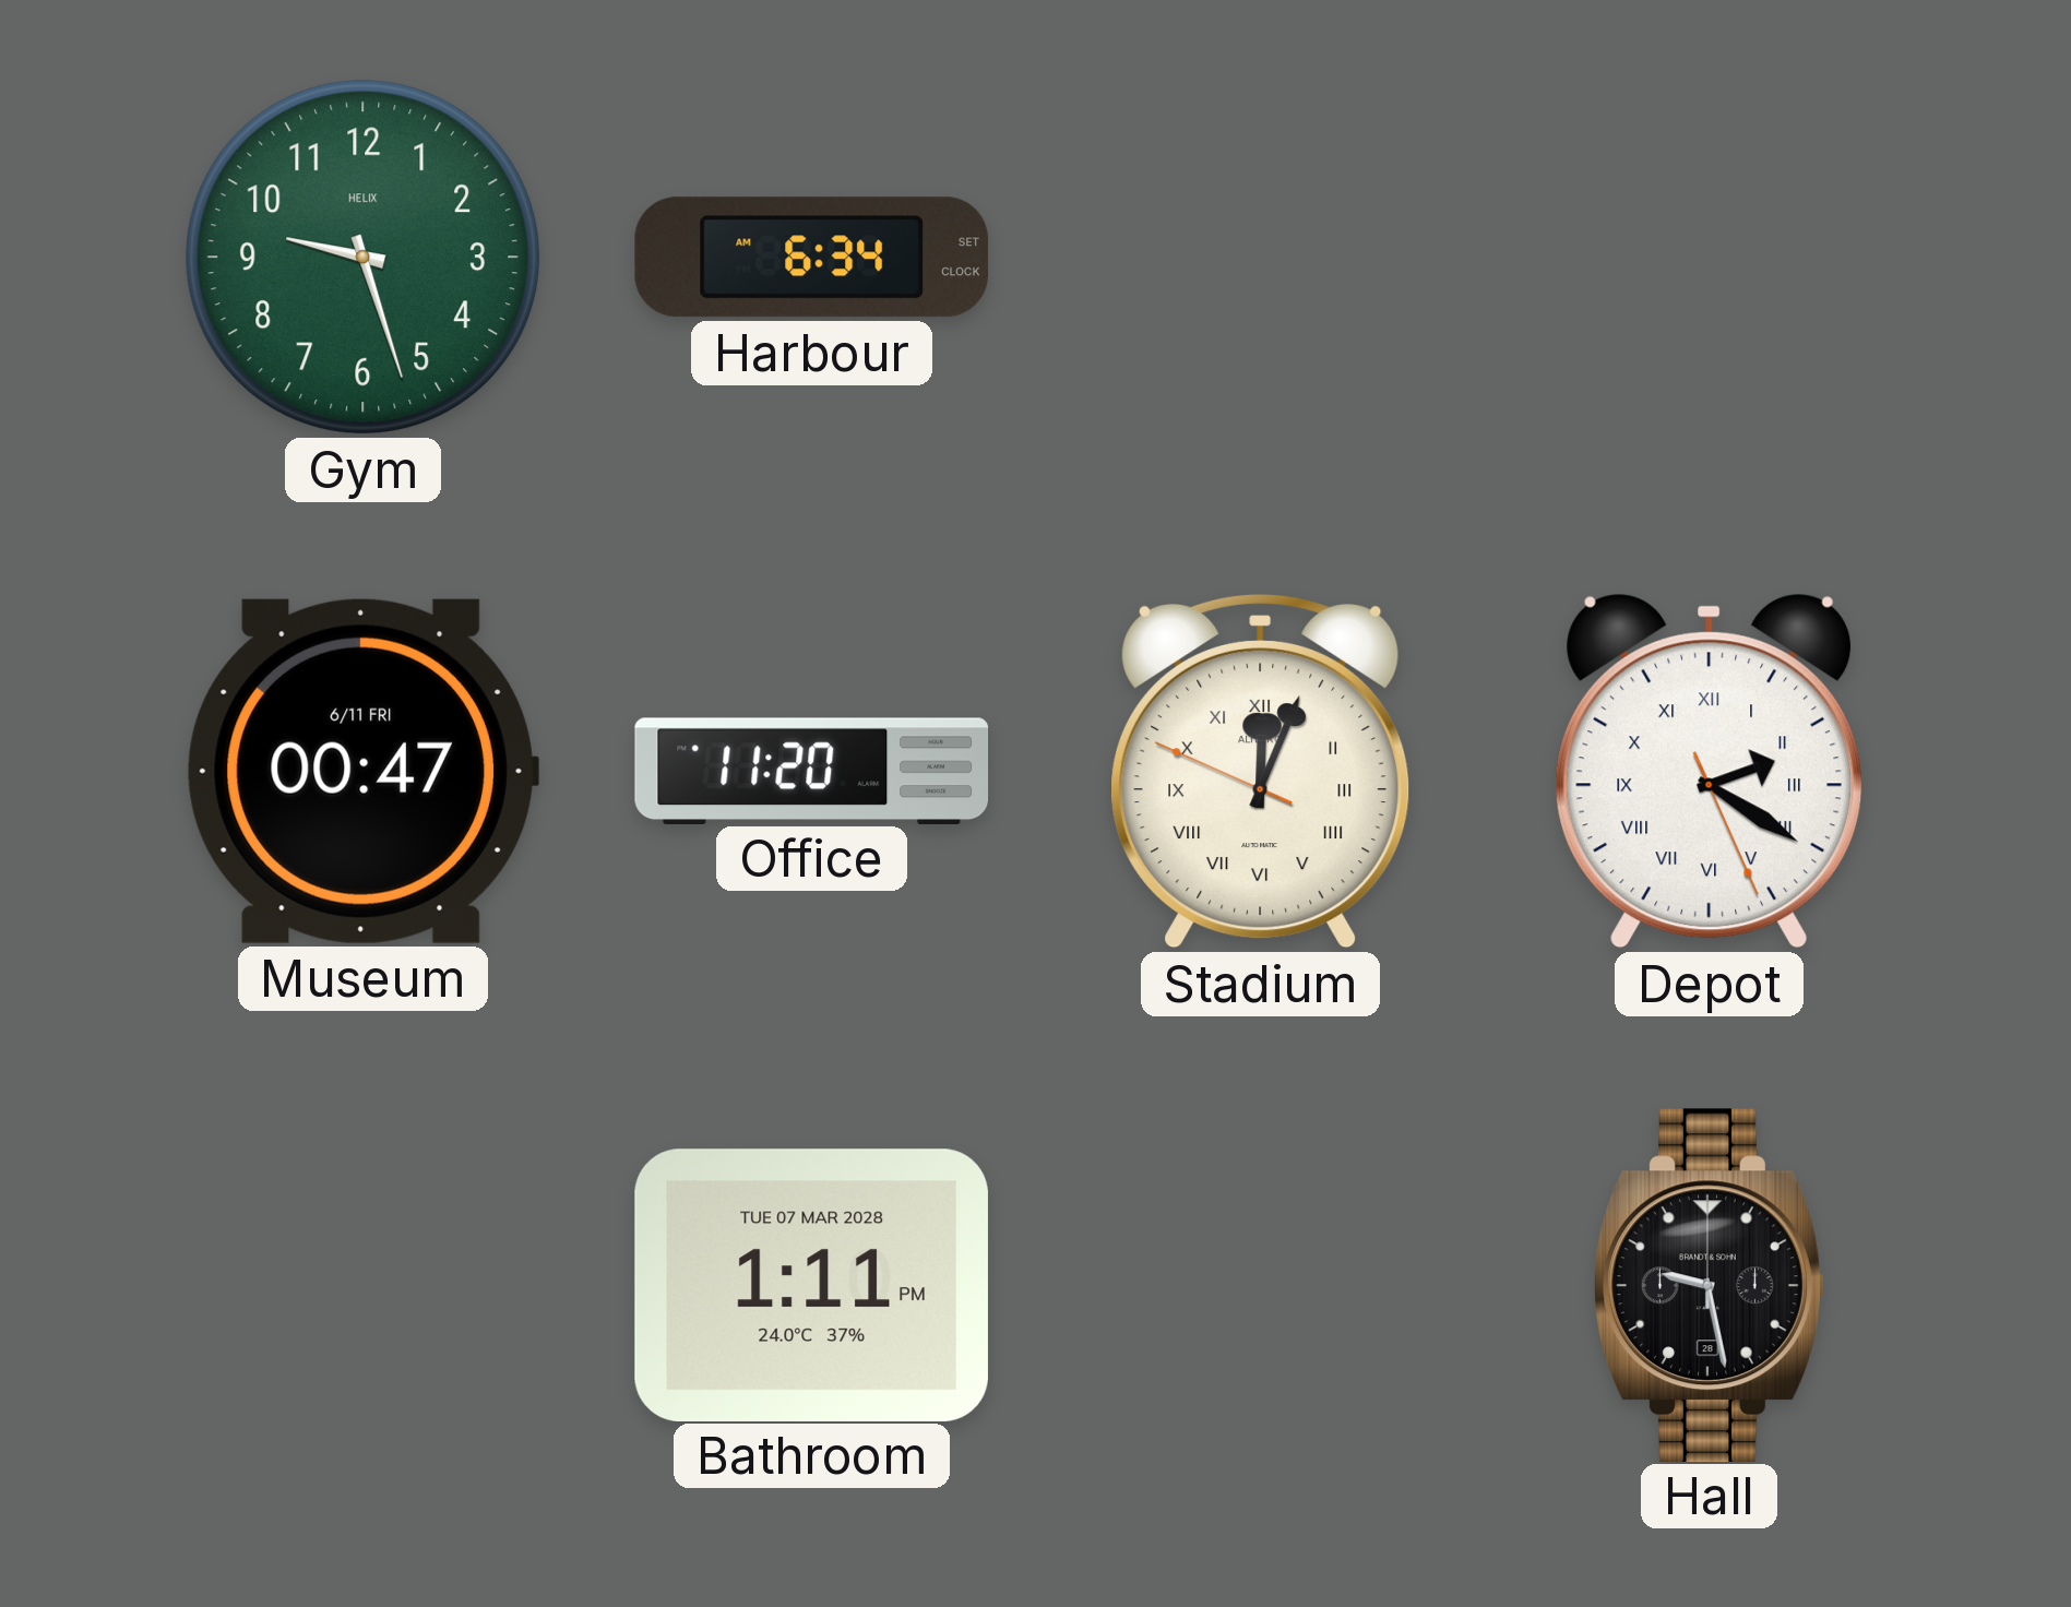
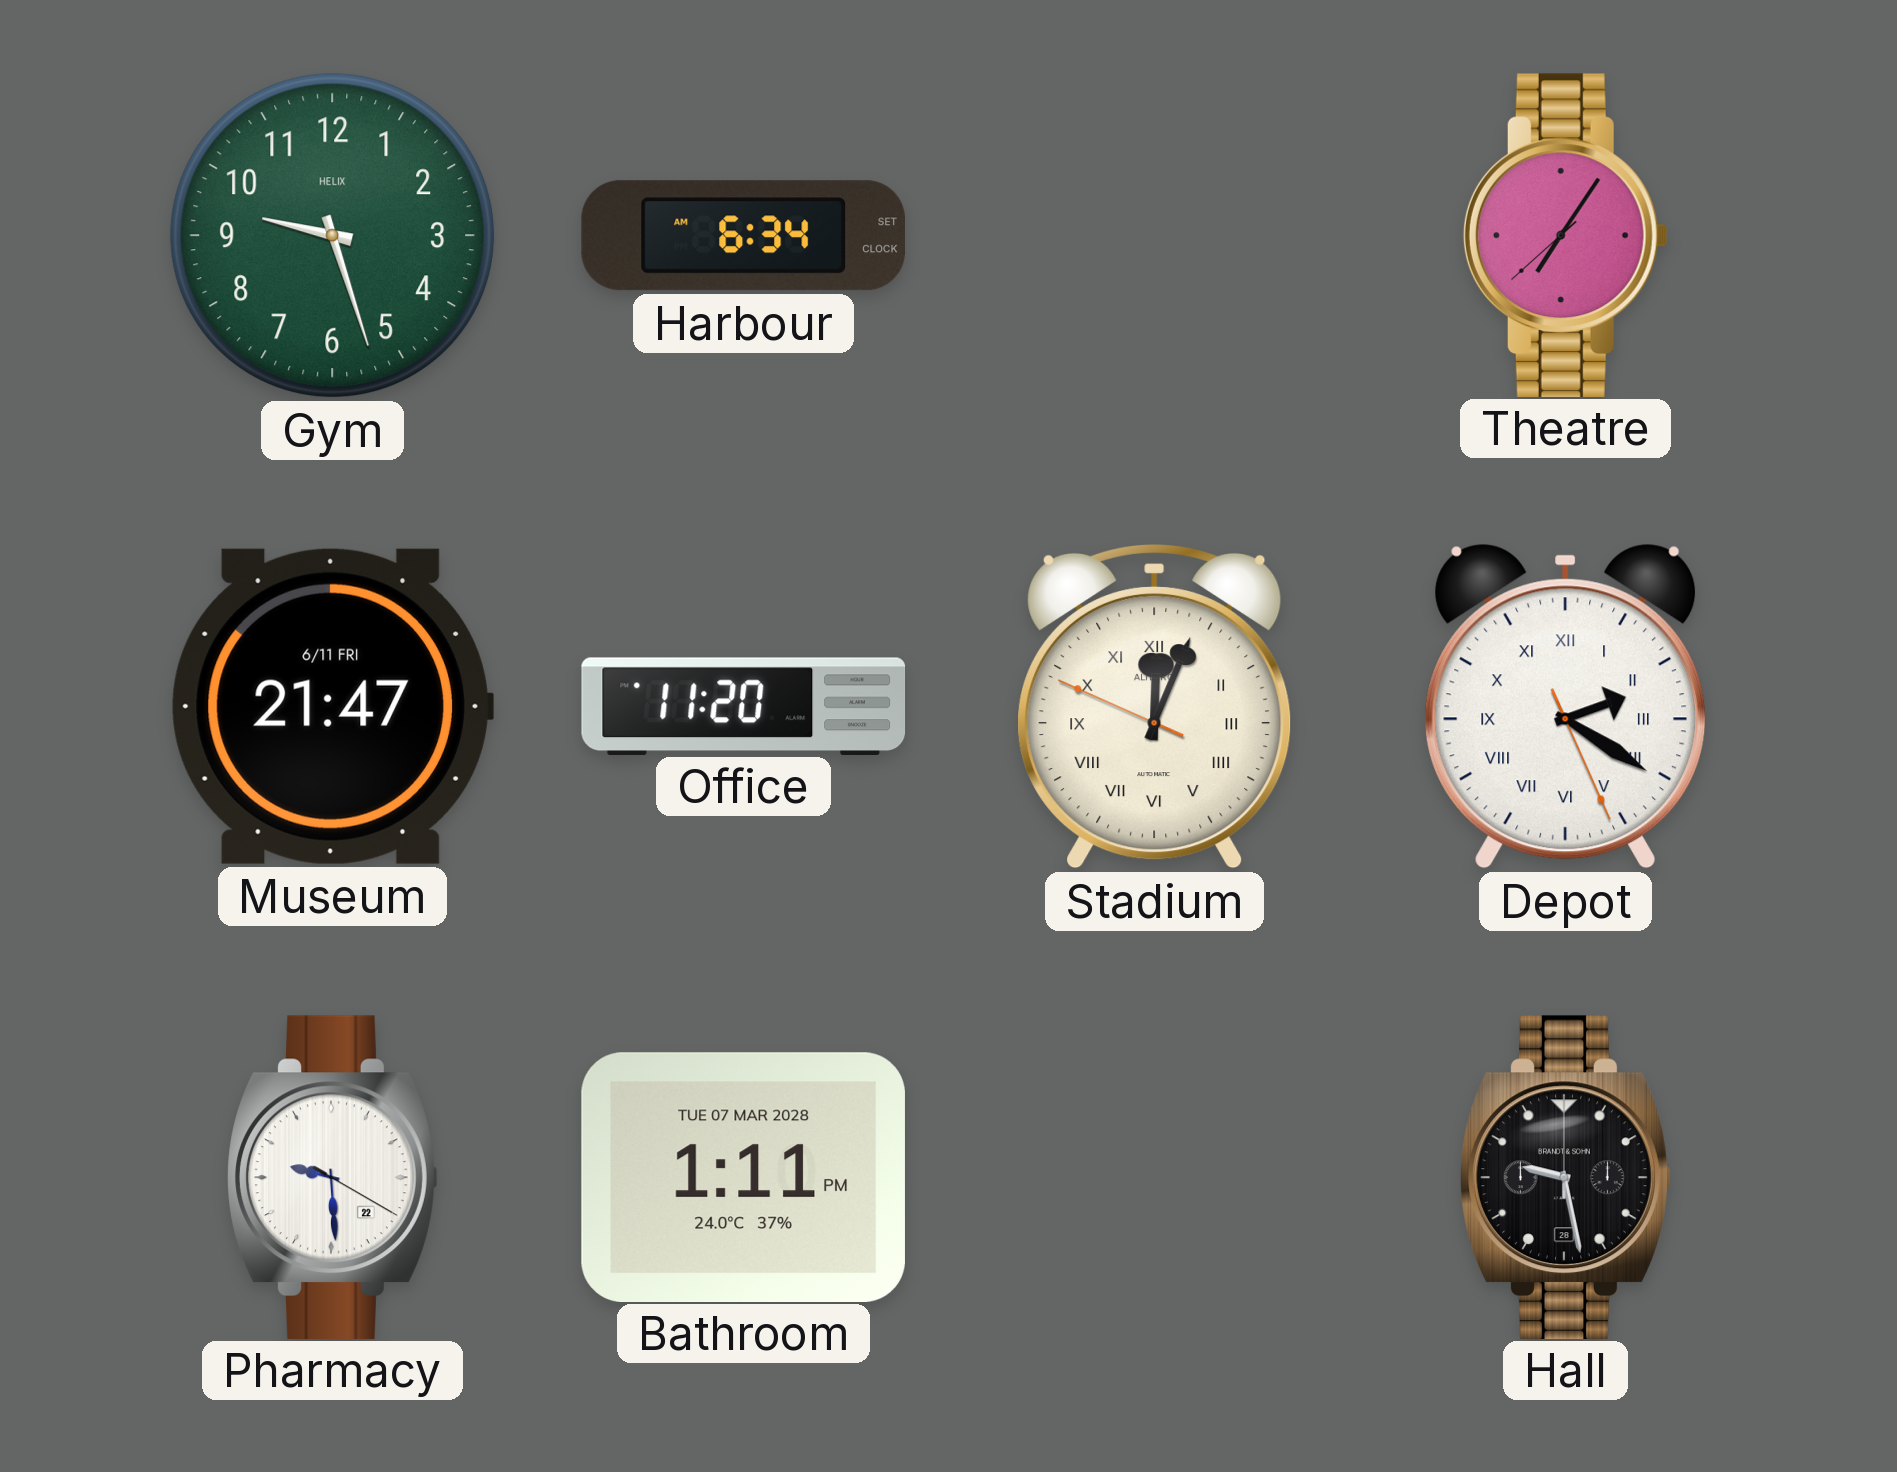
Theatre: none -> 7:05
Museum: 00:47 -> 21:47
Pharmacy: none -> 9:29
